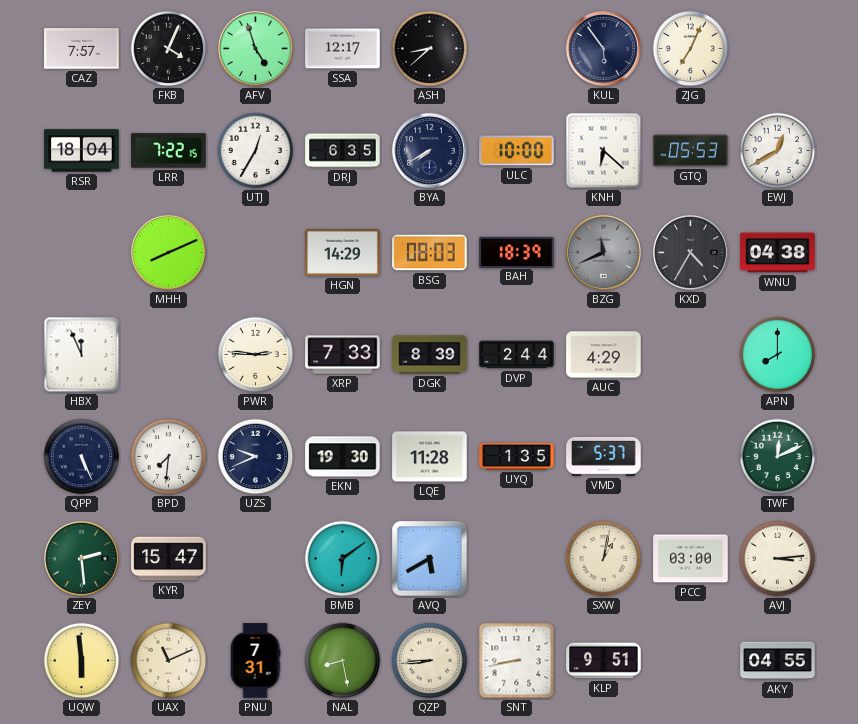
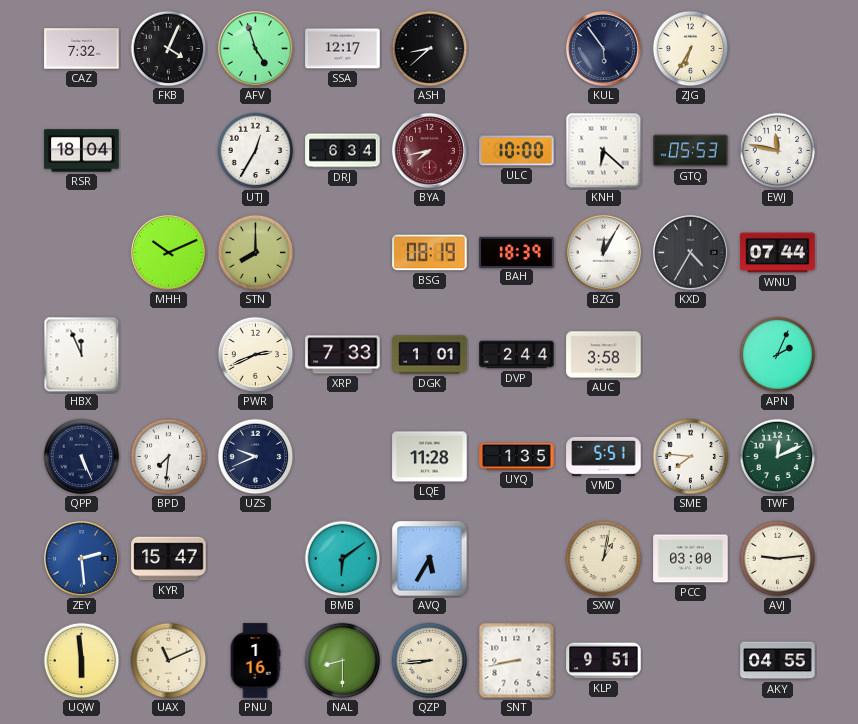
CAZ: 7:57 -> 7:32
ZJG: 7:04 -> 6:35
LRR: 7:22 -> none
DRJ: 6:35 -> 6:34
BYA: 7:40 -> 7:43
BYA dial: navy -> burgundy
EWJ: 12:40 -> 11:47
MHH: 8:11 -> 10:11
STN: none -> 8:00
HGN: 14:29 -> none
BSG: 08:03 -> 08:19
BZG: 11:41 -> 12:05
BZG dial: grey -> white
WNU: 04:38 -> 07:44
PWR: 2:46 -> 2:41
DGK: 8:39 -> 1:01
AUC: 4:29 -> 3:58
APN: 8:00 -> 2:04
EKN: 19:30 -> none
VMD: 5:37 -> 5:51
SME: none -> 7:46
ZEY dial: green -> blue
AVQ: 5:40 -> 5:35
AVJ: 3:14 -> 9:14
PNU: 7:31 -> 1:16
NAL: 8:28 -> 8:30
